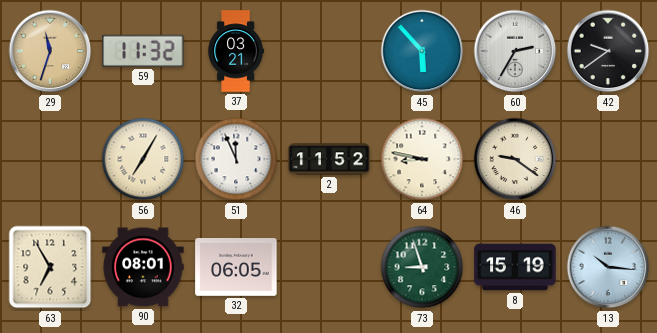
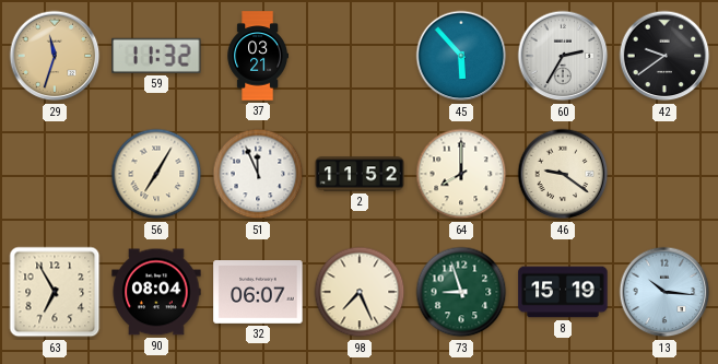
64: 8:47 -> 8:00
90: 08:01 -> 08:04
32: 06:05 -> 06:07
98: none -> 7:26
